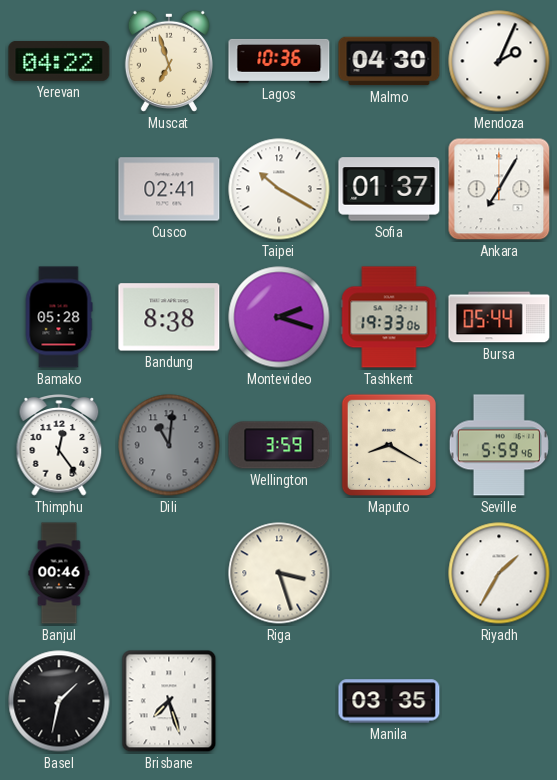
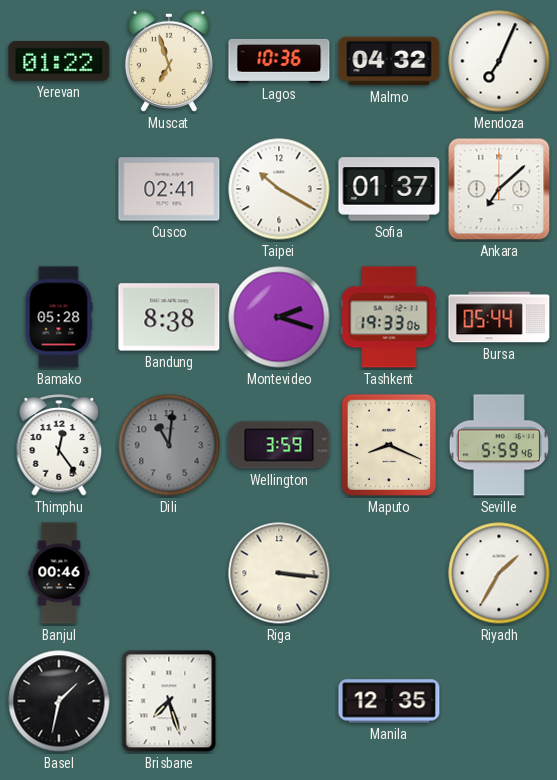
Yerevan: 04:22 -> 01:22
Malmo: 04:30 -> 04:32
Mendoza: 2:04 -> 7:04
Ankara: 7:05 -> 7:08
Maputo: 8:20 -> 8:19
Riga: 3:27 -> 3:16
Manila: 03:35 -> 12:35
